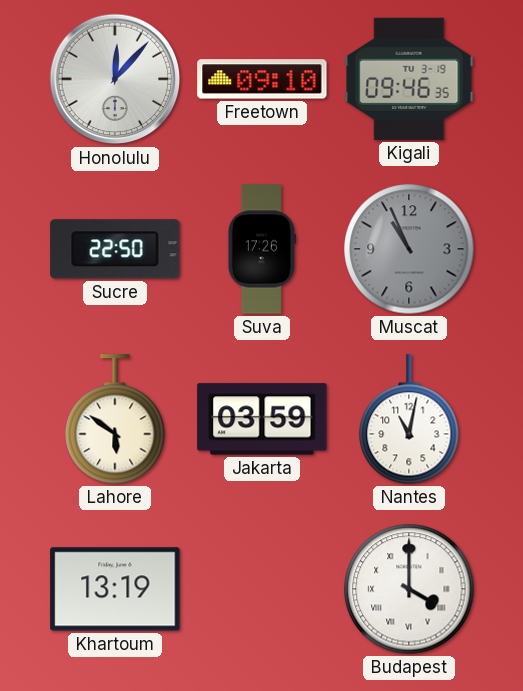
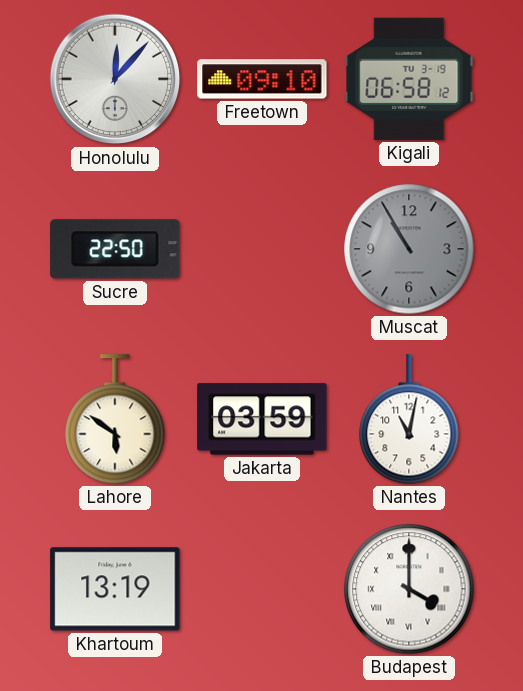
Kigali: 09:46 -> 06:58
Suva: 17:26 -> none
Muscat: 10:56 -> 10:55
